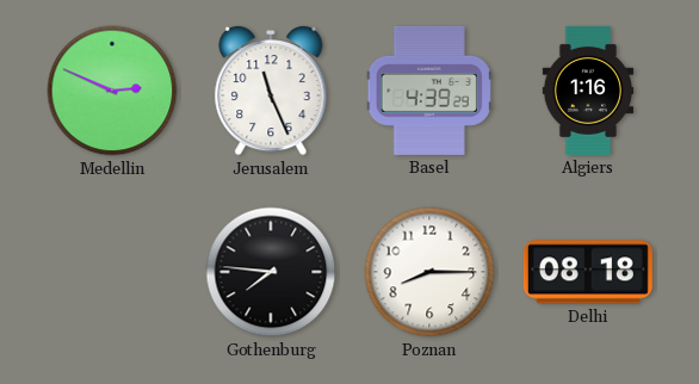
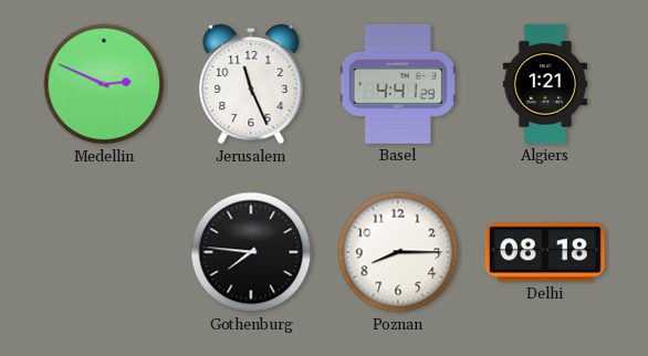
Basel: 4:39 -> 4:41
Algiers: 1:16 -> 1:21
